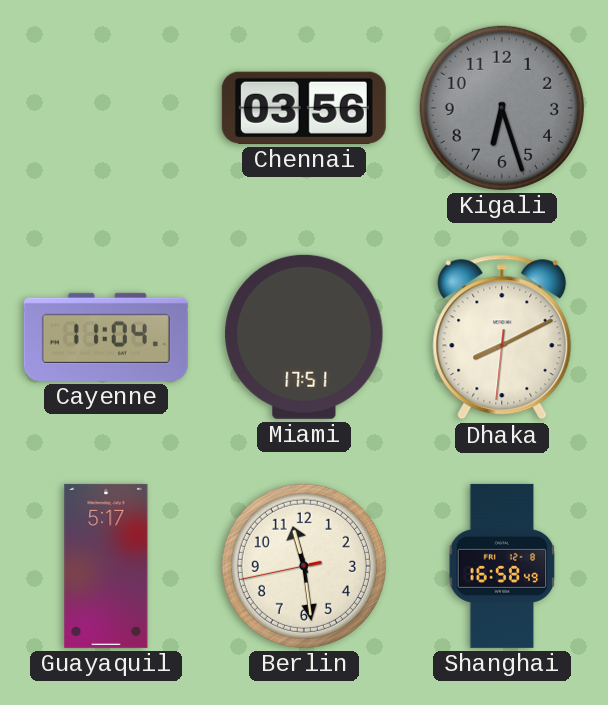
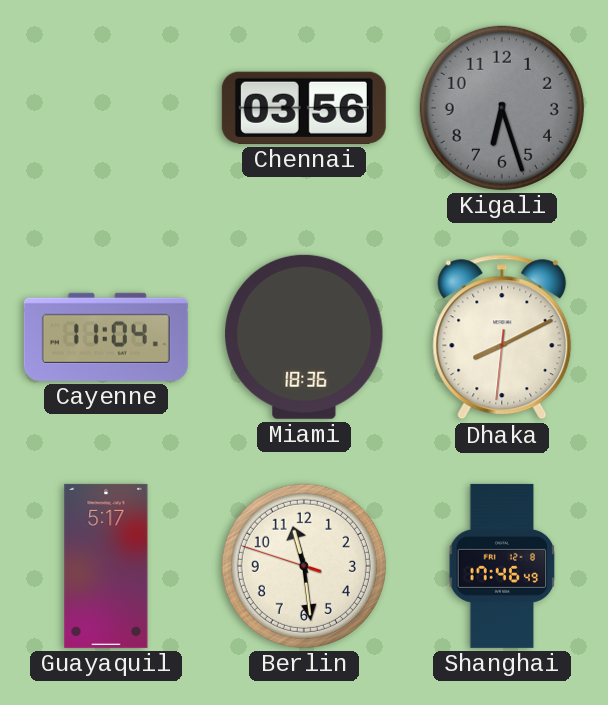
Miami: 17:51 -> 18:36
Berlin: 11:28:43 -> 11:28:48
Shanghai: 16:58 -> 17:46
